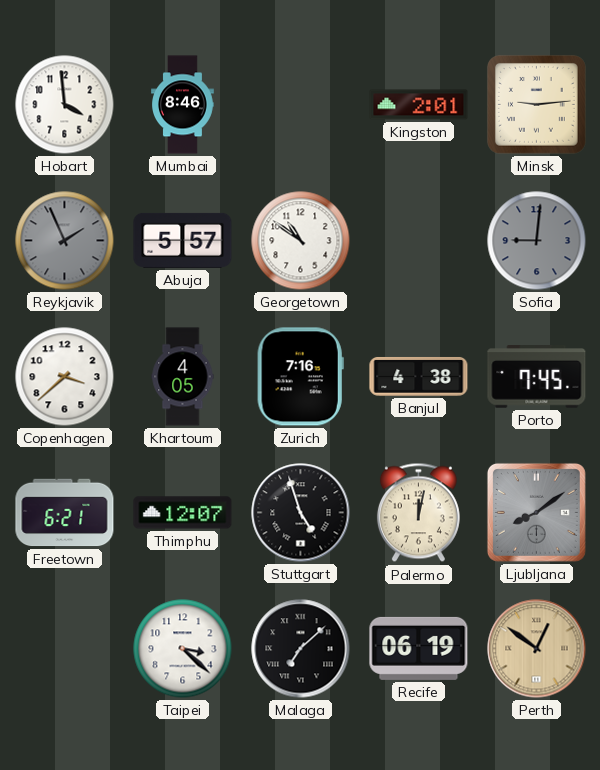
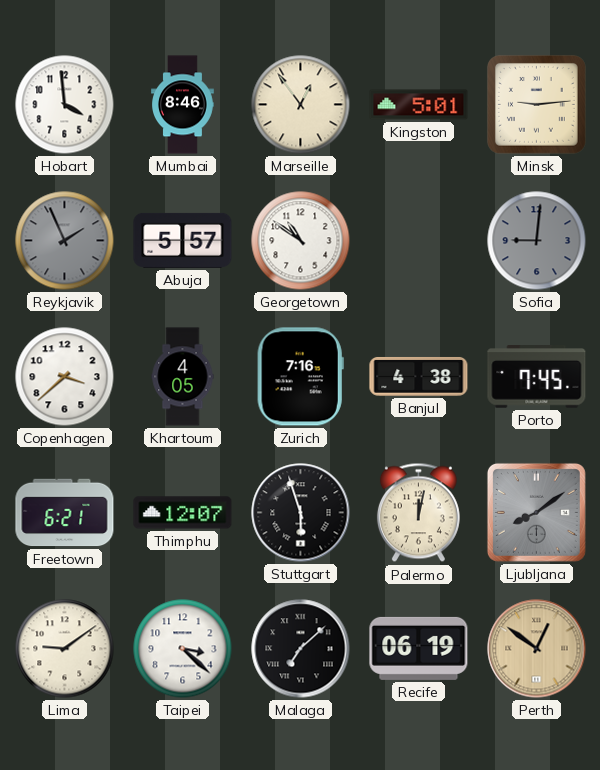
Marseille: none -> 12:54
Kingston: 2:01 -> 5:01
Stuttgart: 4:57 -> 5:57
Lima: none -> 9:09
